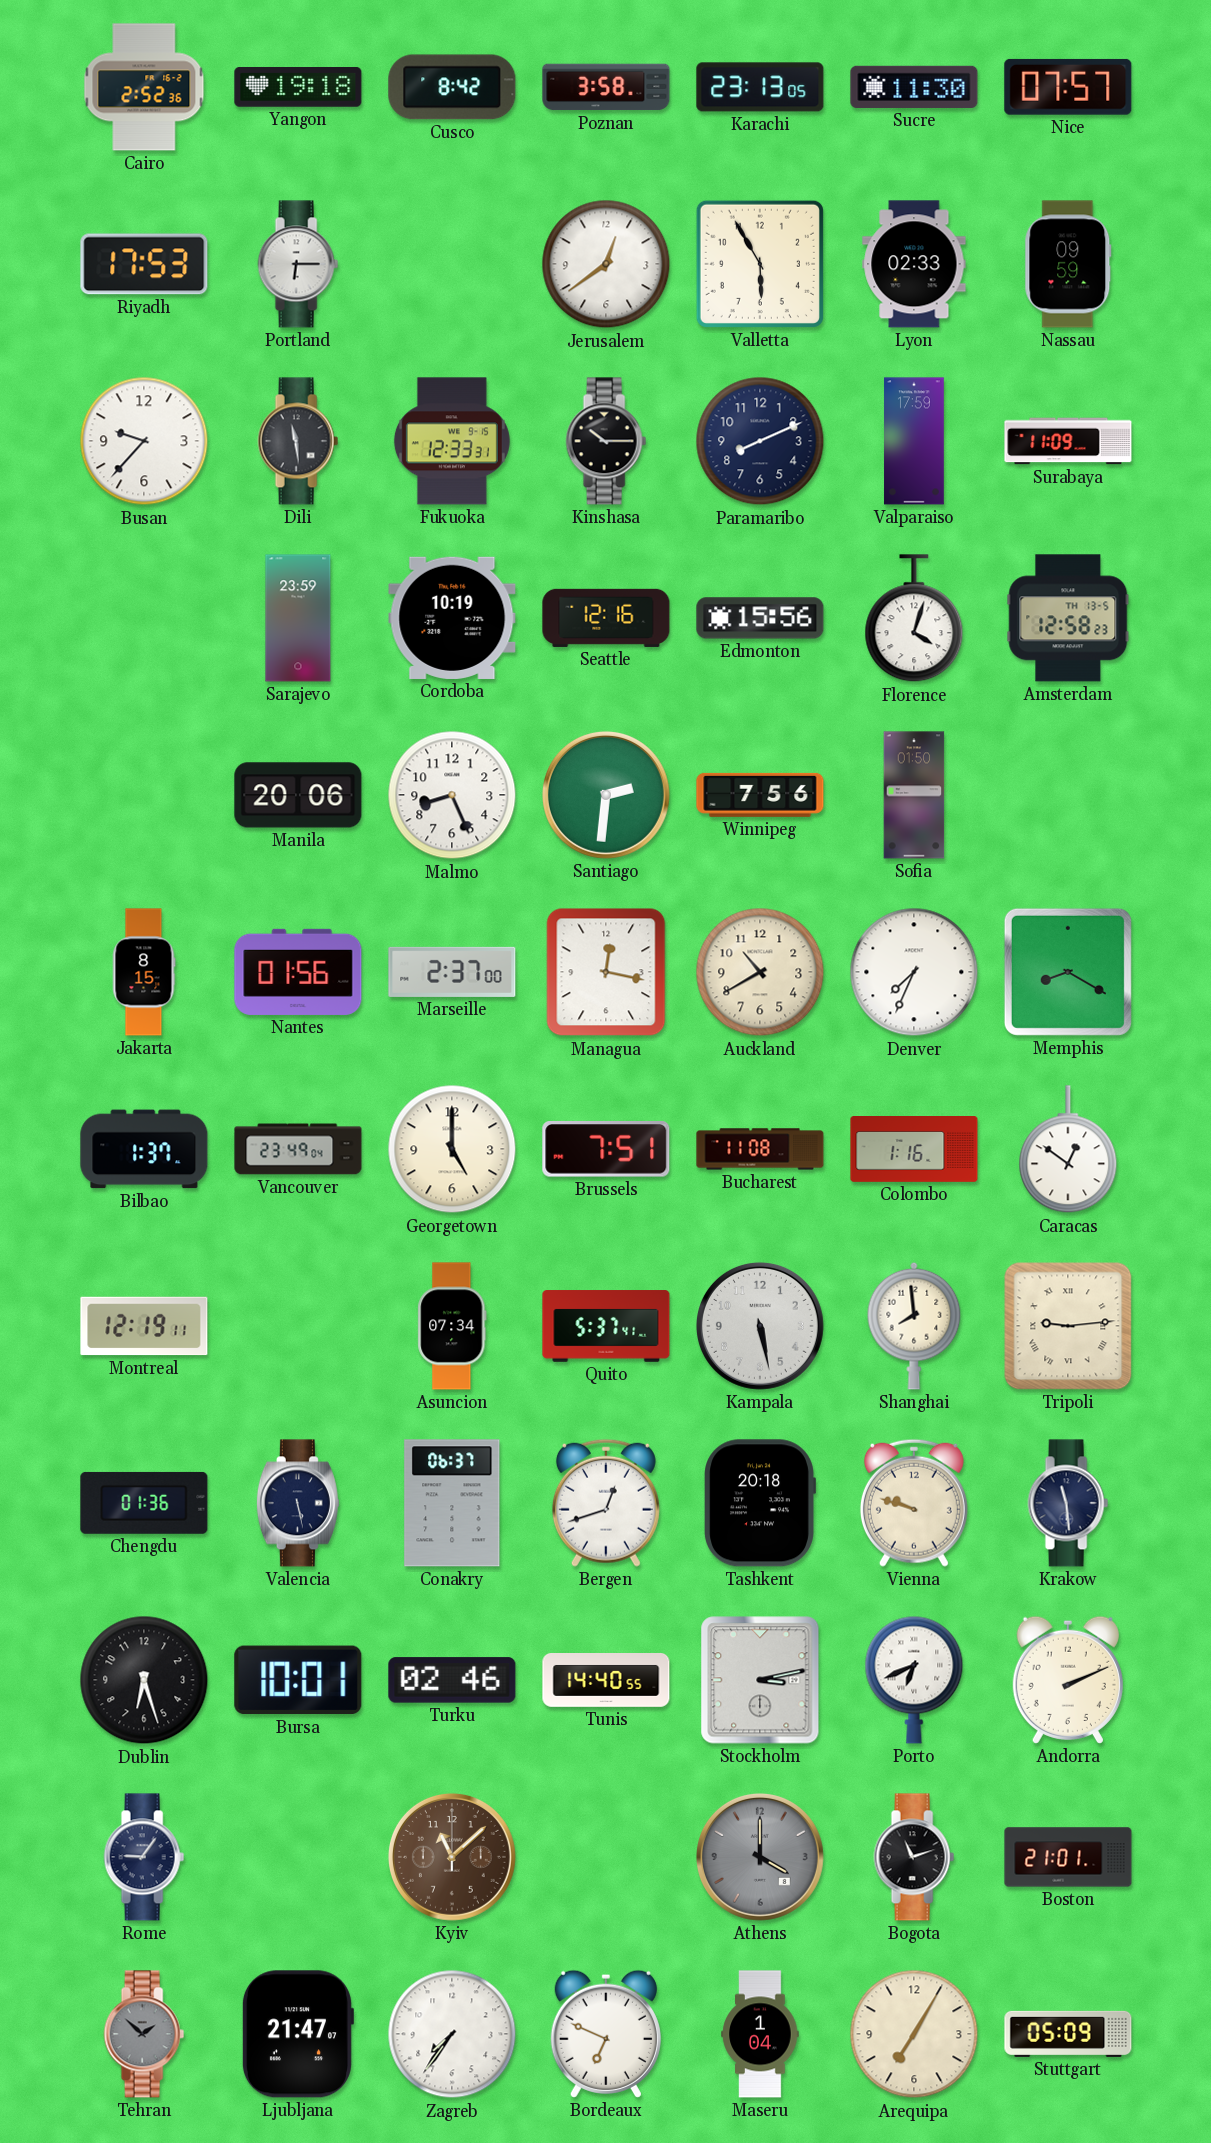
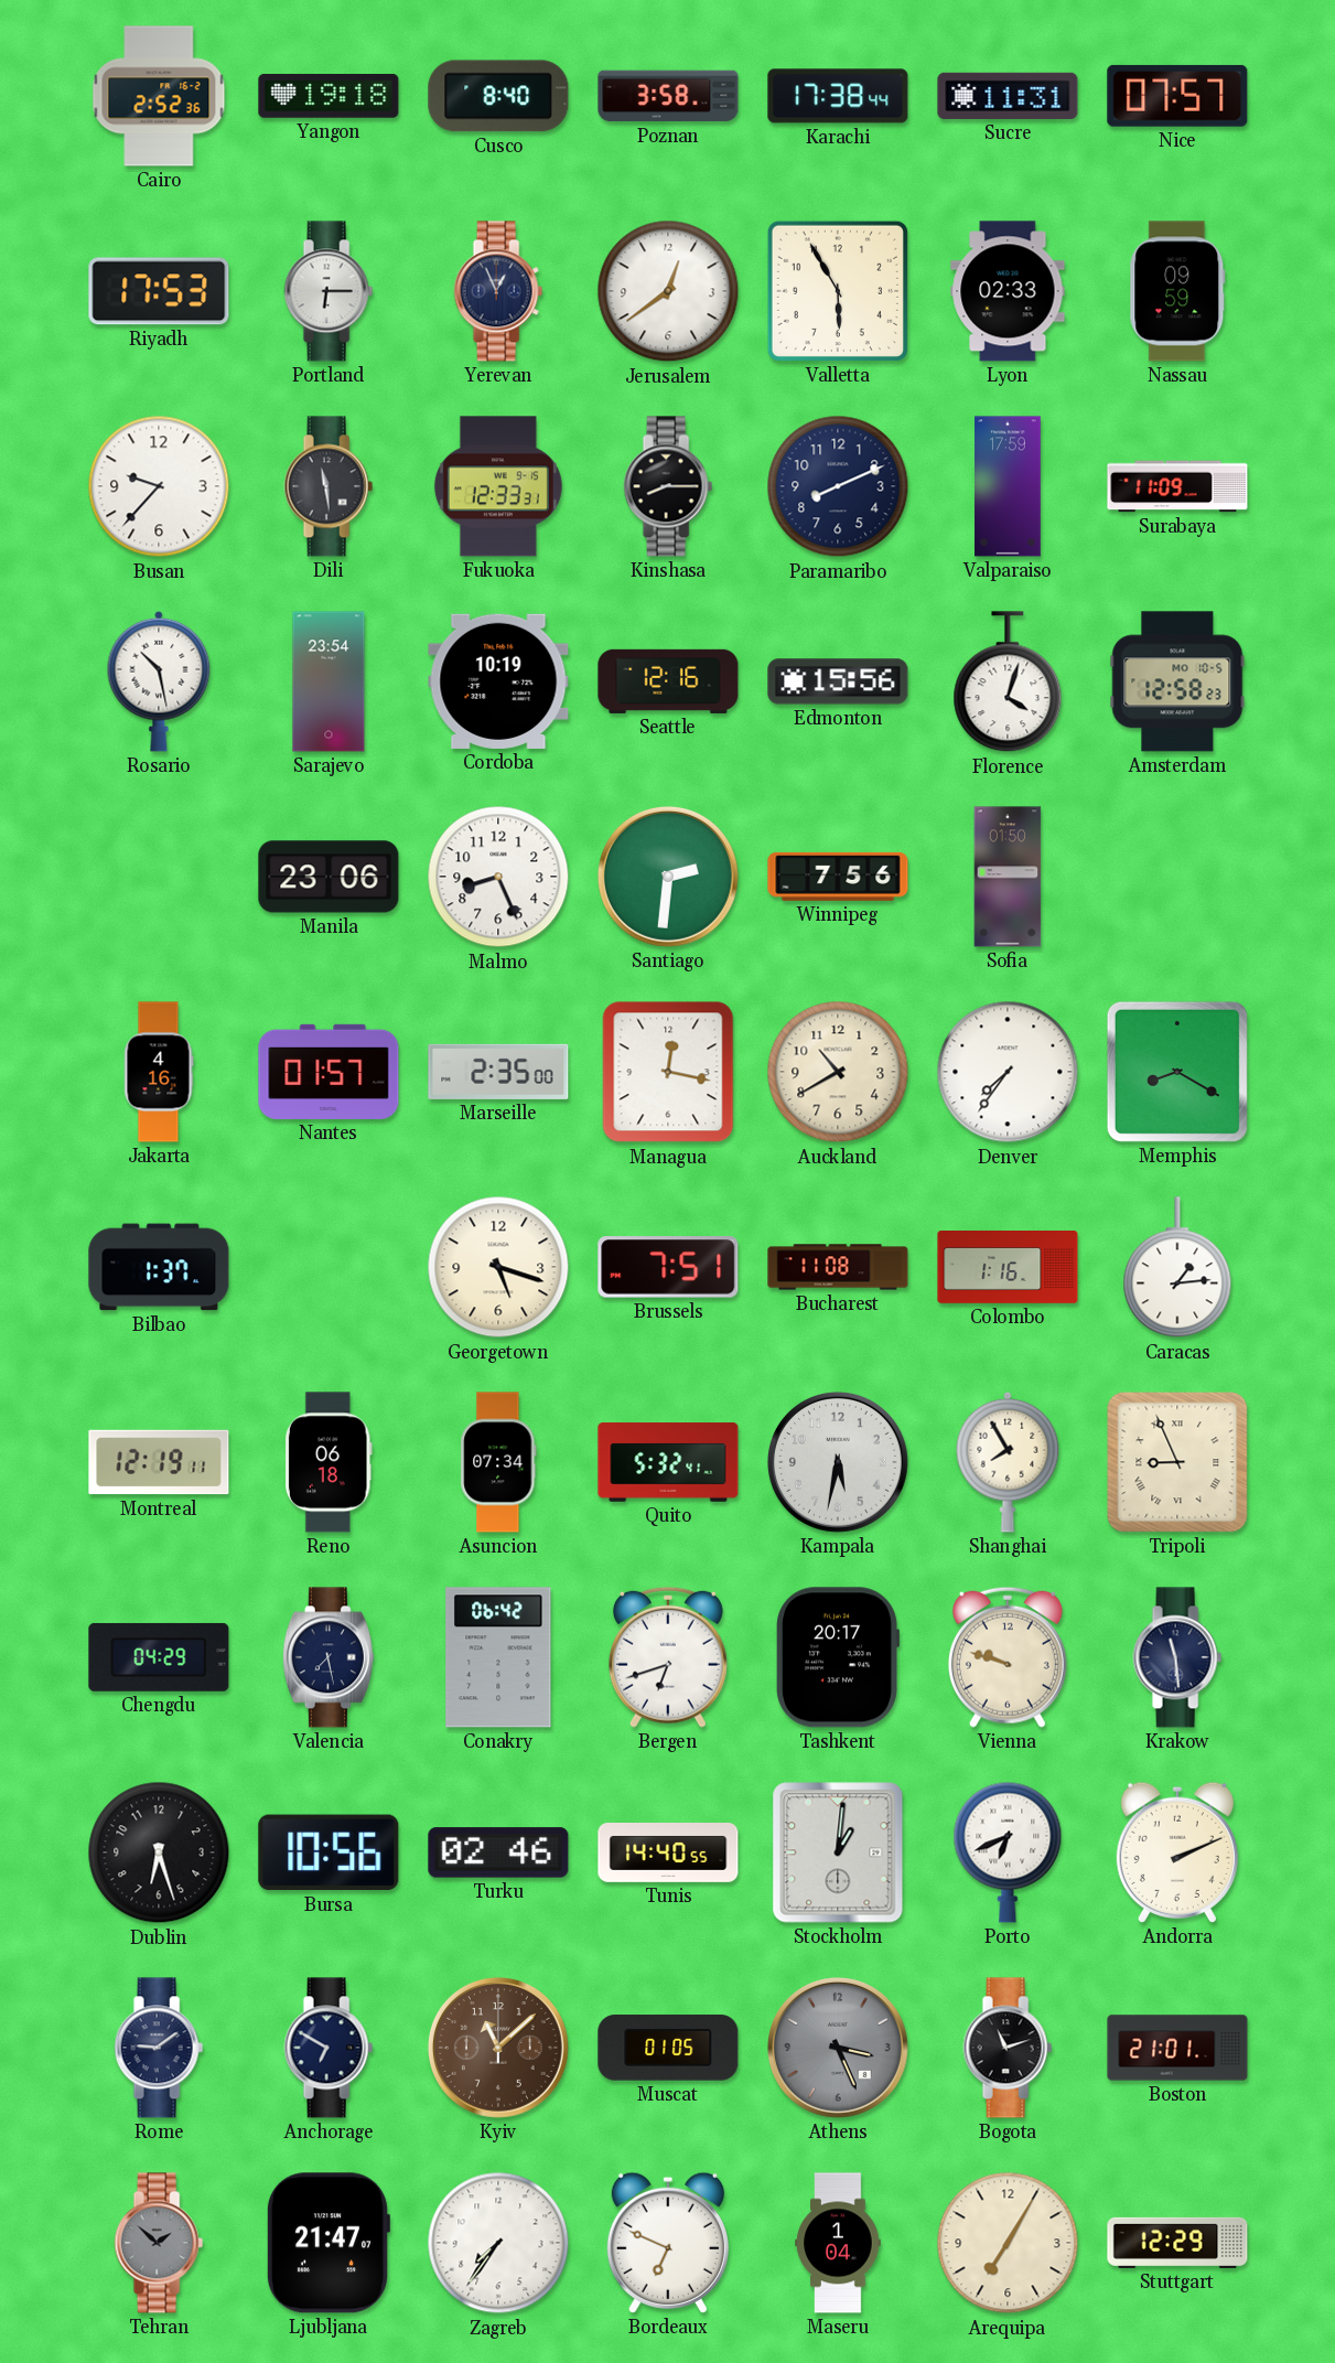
Cusco: 8:42 -> 8:40
Karachi: 23:13 -> 17:38
Sucre: 11:30 -> 11:31
Yerevan: none -> 12:56
Kinshasa: 10:15 -> 8:15
Rosario: none -> 10:28
Sarajevo: 23:59 -> 23:54
Amsterdam date: TH 13-5 -> MO 10-5
Manila: 20:06 -> 23:06
Jakarta: 8:15 -> 4:16
Nantes: 01:56 -> 01:57
Marseille: 2:37 -> 2:35
Denver: 7:34 -> 7:36
Vancouver: 23:49 -> none
Georgetown: 5:00 -> 5:18
Caracas: 12:51 -> 1:14
Reno: none -> 06:18
Quito: 5:37 -> 5:32
Kampala: 5:28 -> 5:32
Shanghai: 7:59 -> 7:55
Tripoli: 9:14 -> 8:56
Chengdu: 01:36 -> 04:29
Valencia: 5:28 -> 7:28
Conakry: 06:37 -> 06:42
Bergen: 12:42 -> 6:42
Tashkent: 20:18 -> 20:17
Bursa: 10:01 -> 10:56
Stockholm: 3:13 -> 1:01
Rome: 9:06 -> 9:09
Anchorage: none -> 6:50
Muscat: none -> 01:05
Athens: 4:00 -> 3:26
Stuttgart: 05:09 -> 12:29
